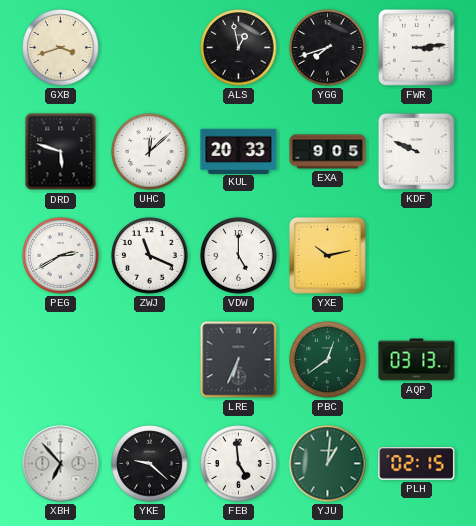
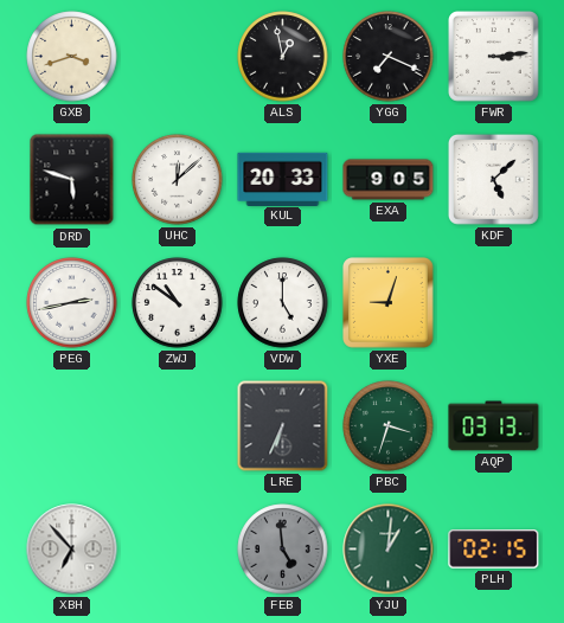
YGG: 7:42 -> 7:19
KDF: 9:49 -> 5:08
PEG: 2:40 -> 2:43
ZWJ: 11:19 -> 10:51
YXE: 10:13 -> 9:03
PBC: 12:39 -> 3:33
YKE: 9:22 -> none
FEB dial: white -> grey
